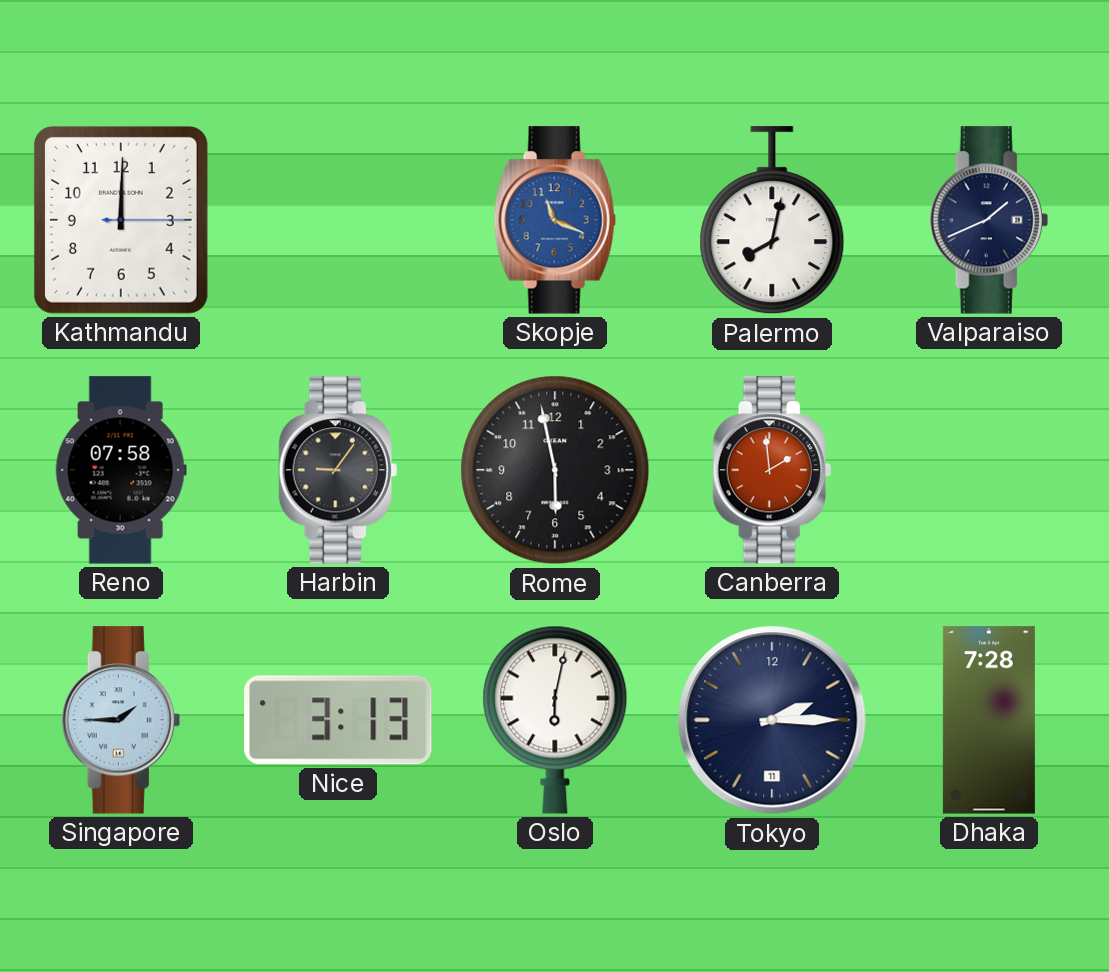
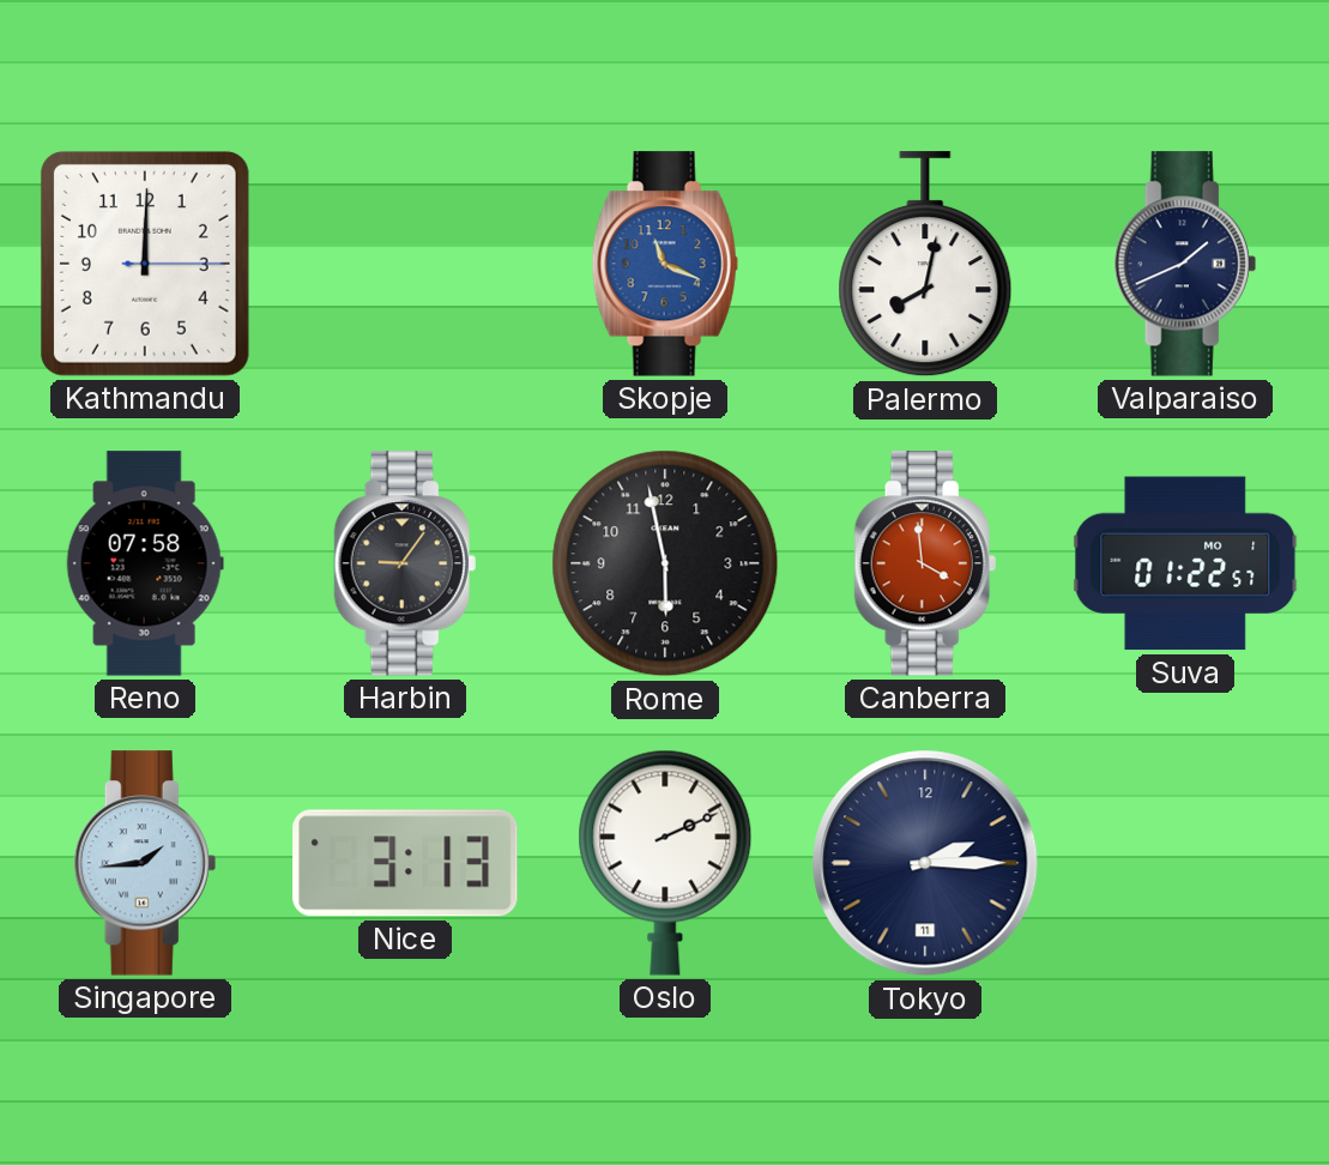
Canberra: 1:59 -> 3:59
Suva: none -> 01:22
Singapore: 1:45 -> 1:44
Oslo: 6:02 -> 2:11
Dhaka: 7:28 -> none
